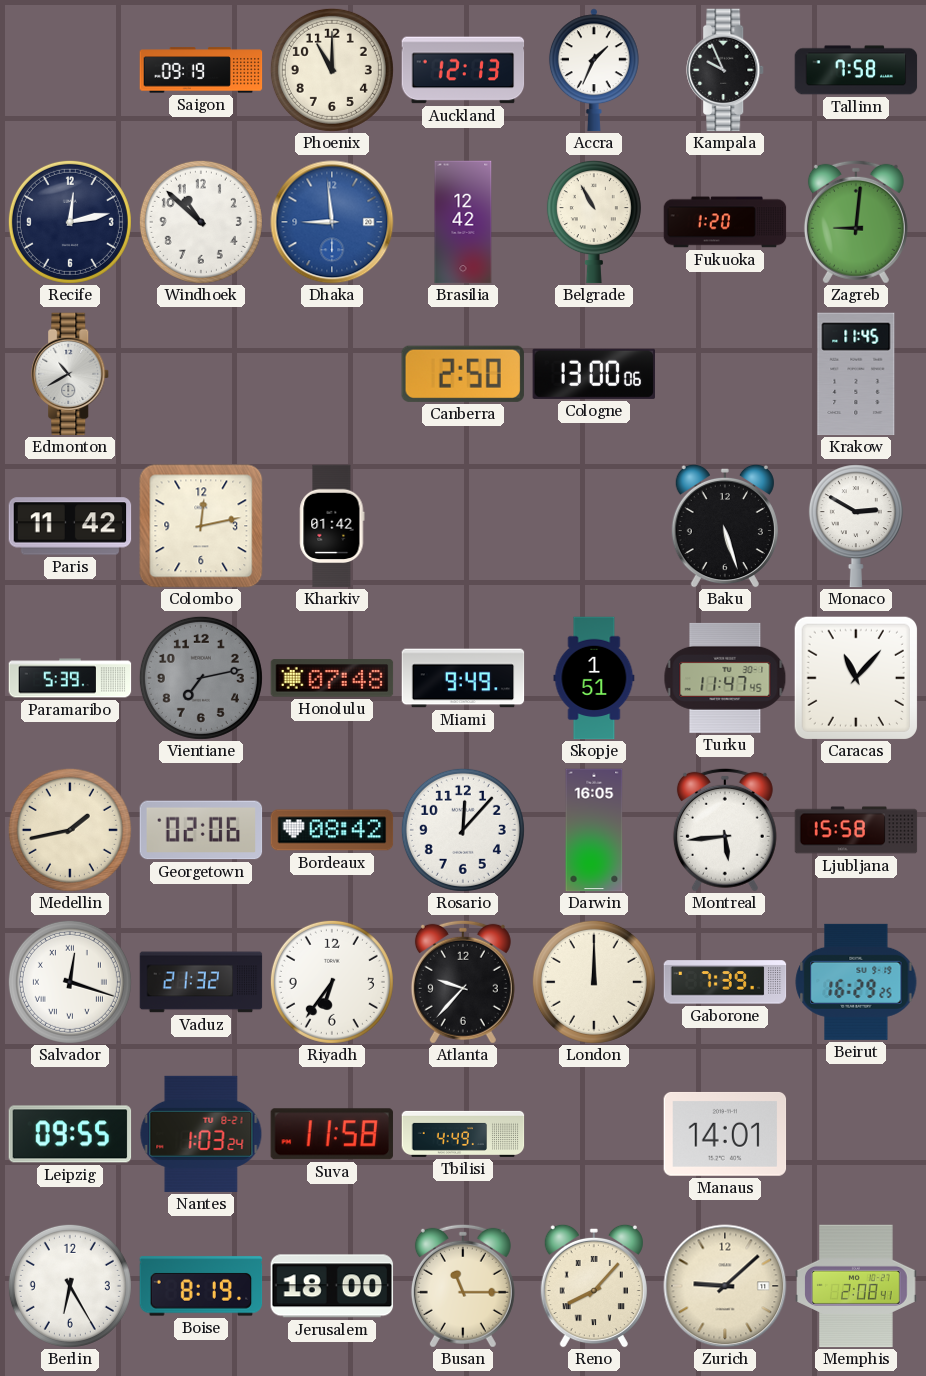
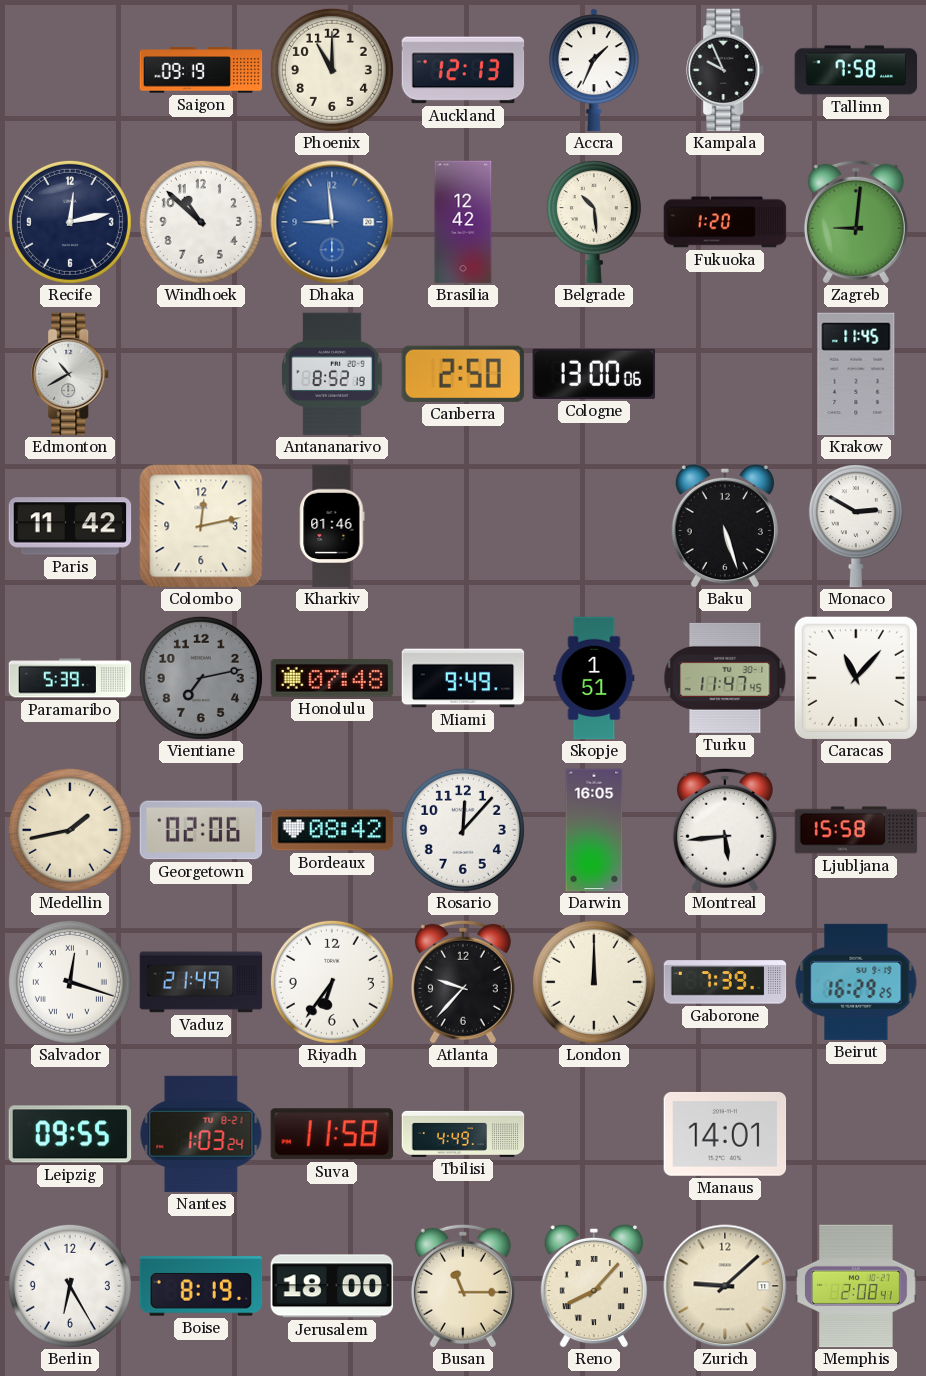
Belgrade: 10:55 -> 10:29
Antananarivo: none -> 8:52
Kharkiv: 01:42 -> 01:46
Vaduz: 21:32 -> 21:49
